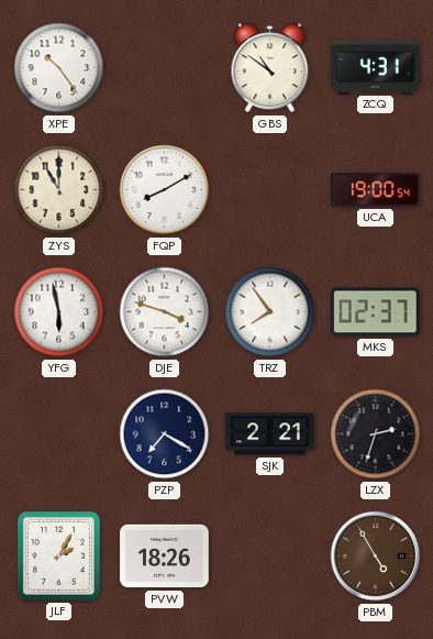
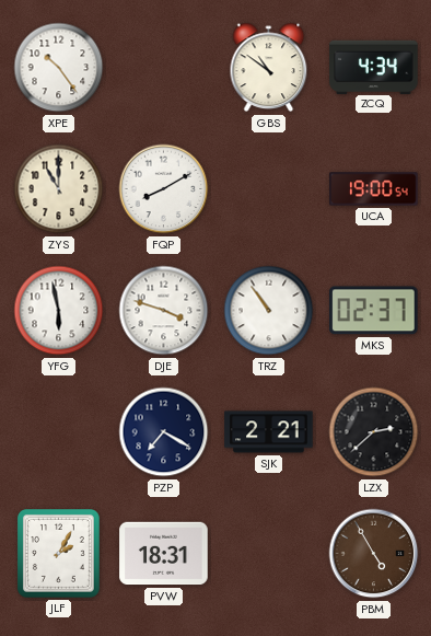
ZCQ: 4:31 -> 4:34
TRZ: 7:54 -> 10:54
LZX: 2:33 -> 2:38
PVW: 18:26 -> 18:31
